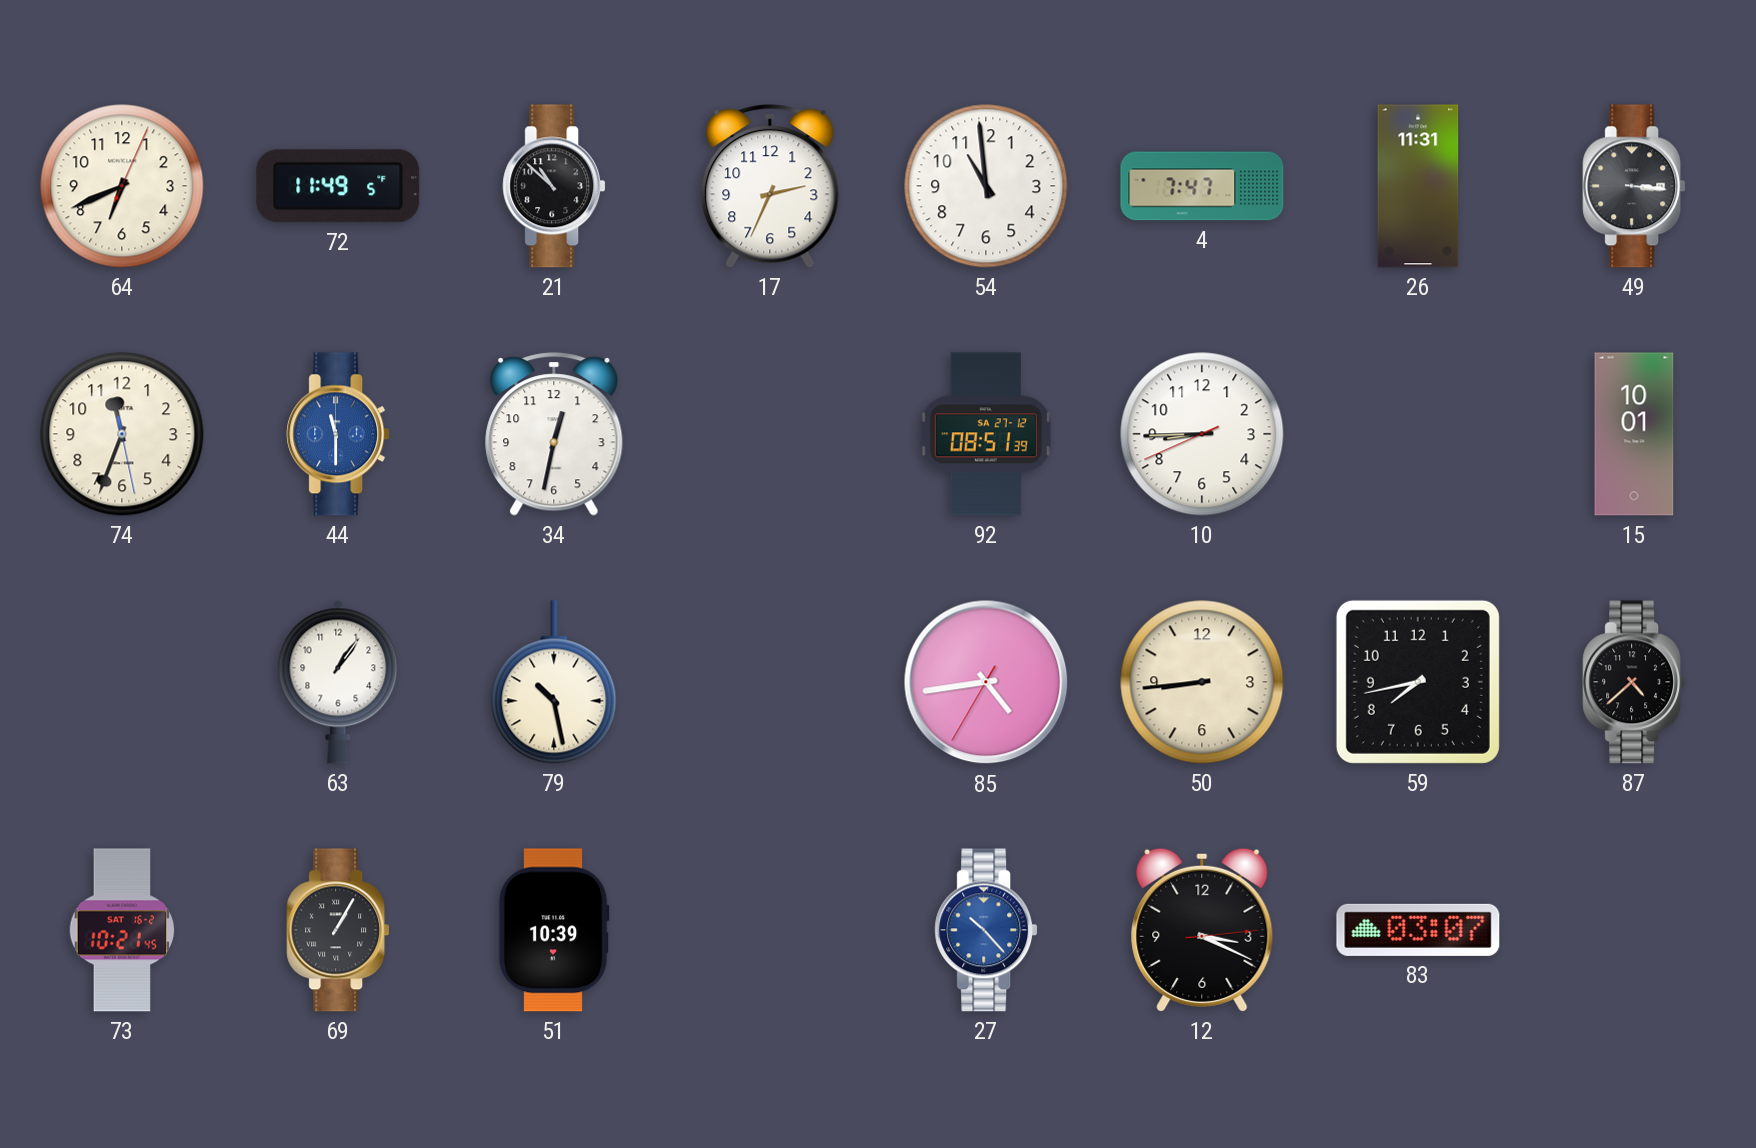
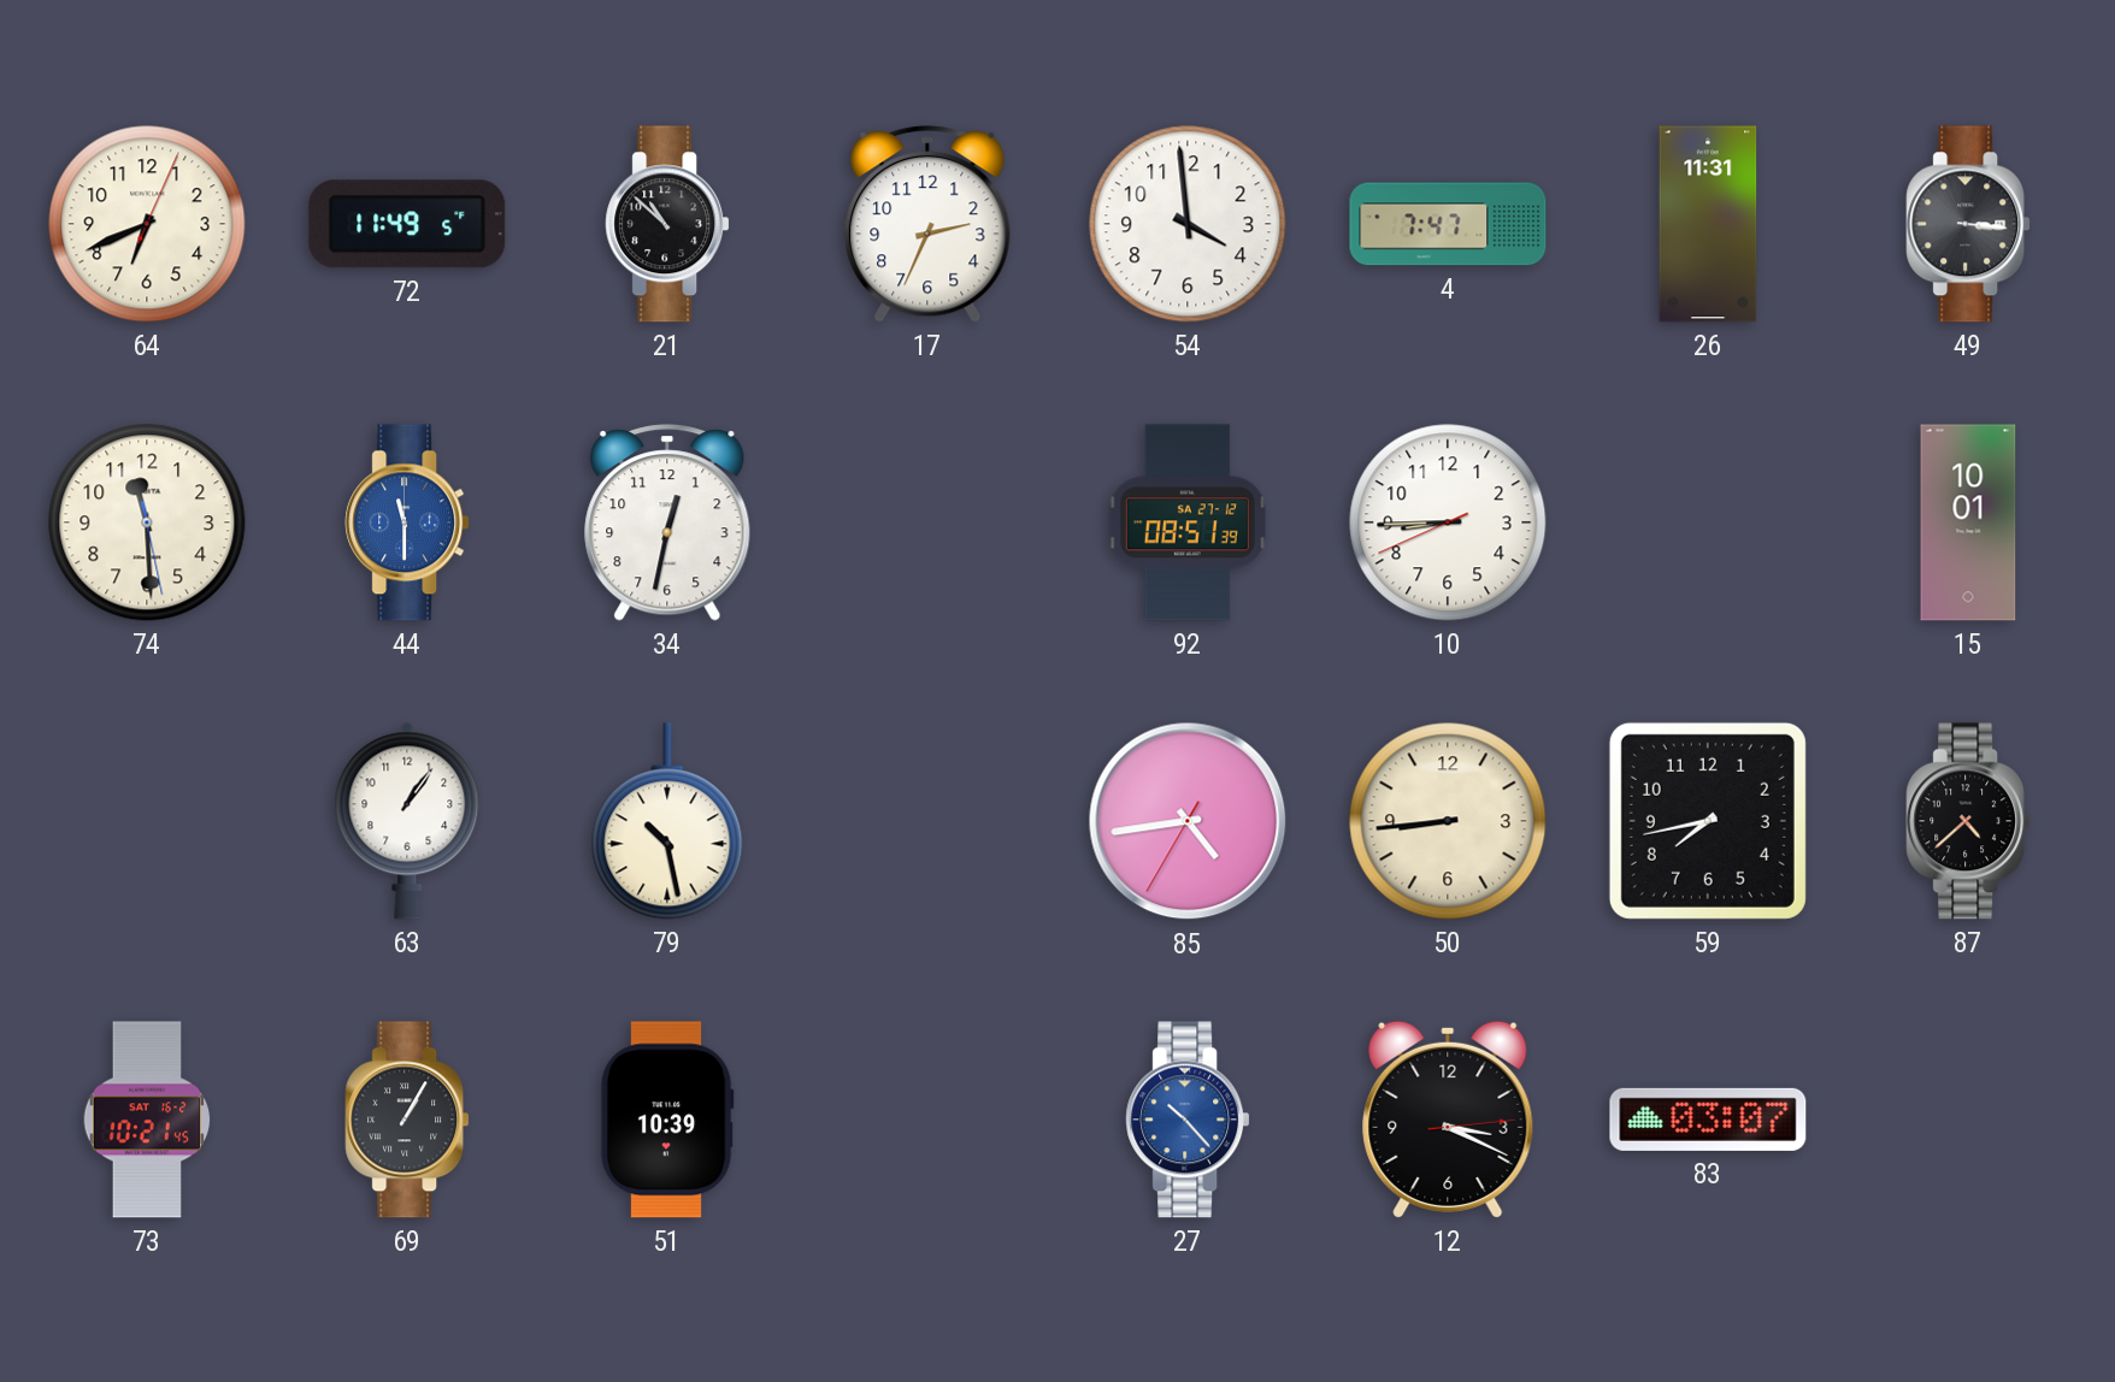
54: 10:59 -> 3:59
74: 11:33 -> 11:29
